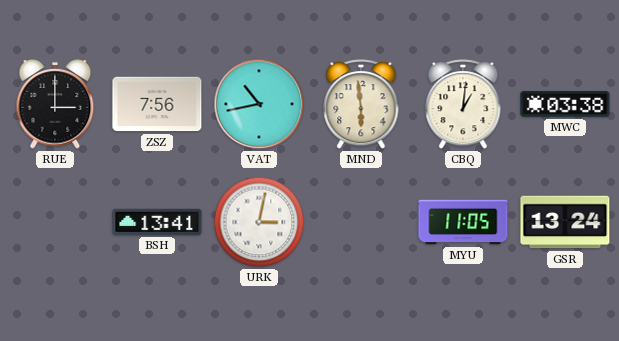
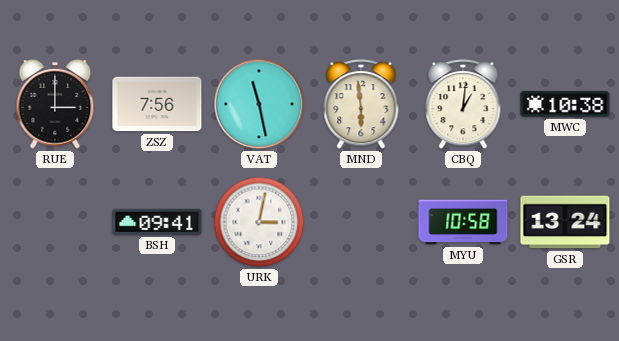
VAT: 10:43 -> 11:28
MWC: 03:38 -> 10:38
BSH: 13:41 -> 09:41
MYU: 11:05 -> 10:58
